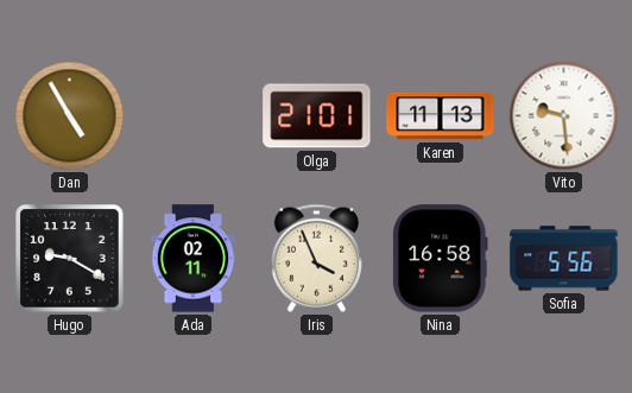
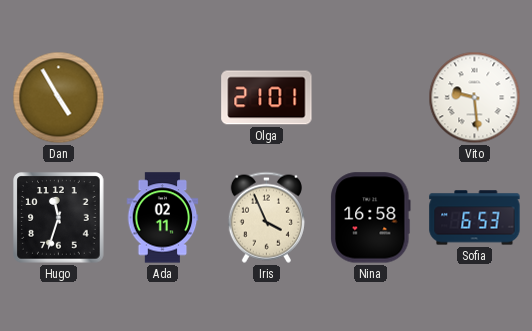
Karen: 11:13 -> none
Hugo: 9:20 -> 11:33
Sofia: 5:56 -> 6:53
